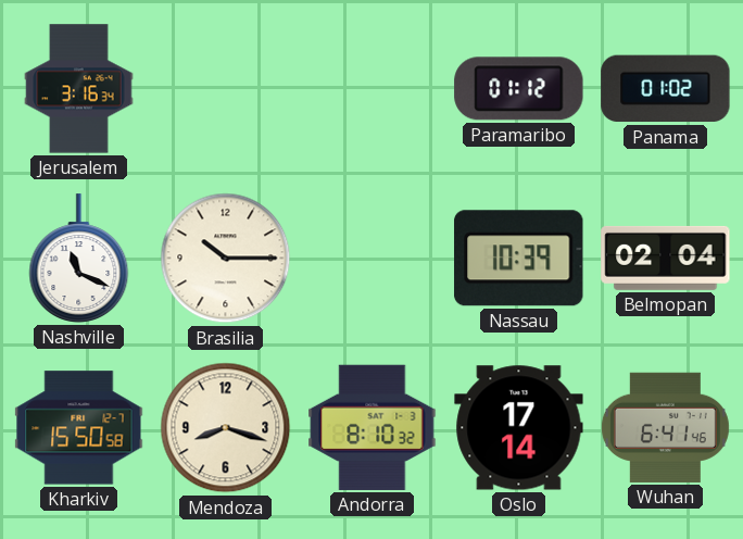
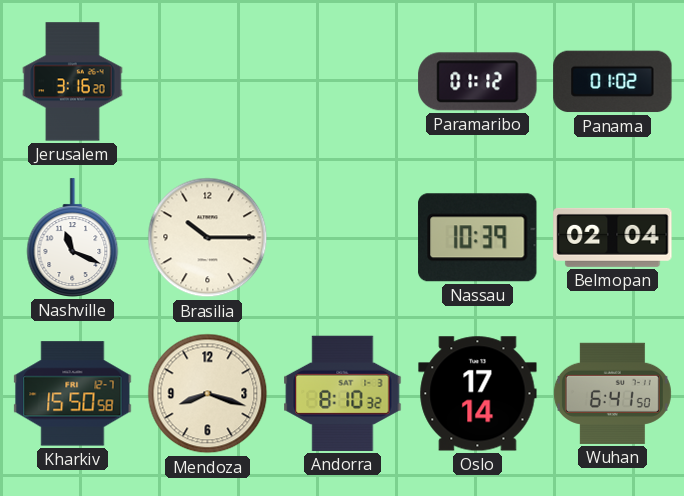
Jerusalem: 3:16:34 -> 3:16:20
Wuhan: 6:41:46 -> 6:41:50
